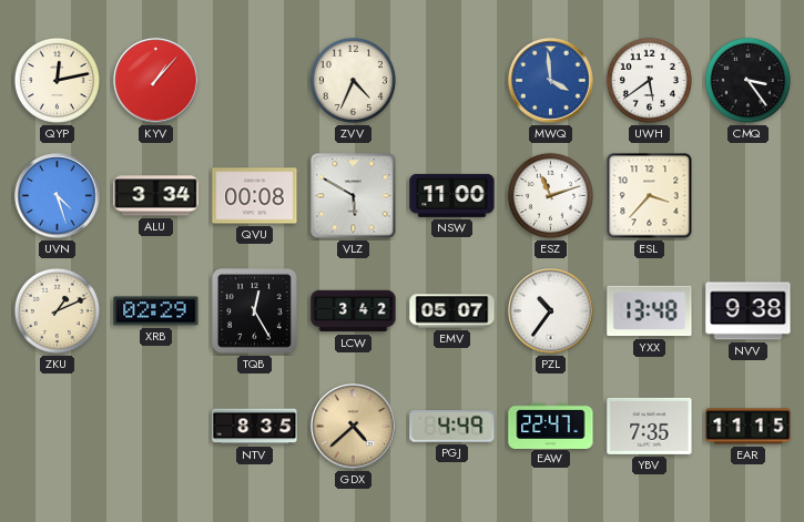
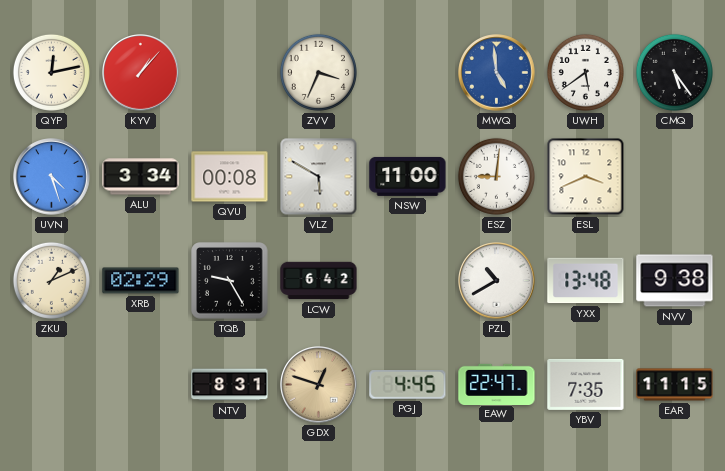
ZVV: 4:34 -> 3:34
MWQ: 3:59 -> 4:59
CMQ: 3:24 -> 5:24
ESZ: 11:12 -> 9:01
ESL: 3:37 -> 3:41
TQB: 12:25 -> 9:25
LCW: 3:42 -> 6:42
EMV: 05:07 -> none
PZL: 10:36 -> 10:40
NTV: 8:35 -> 8:31
GDX: 4:38 -> 12:48
PGJ: 4:49 -> 4:45
